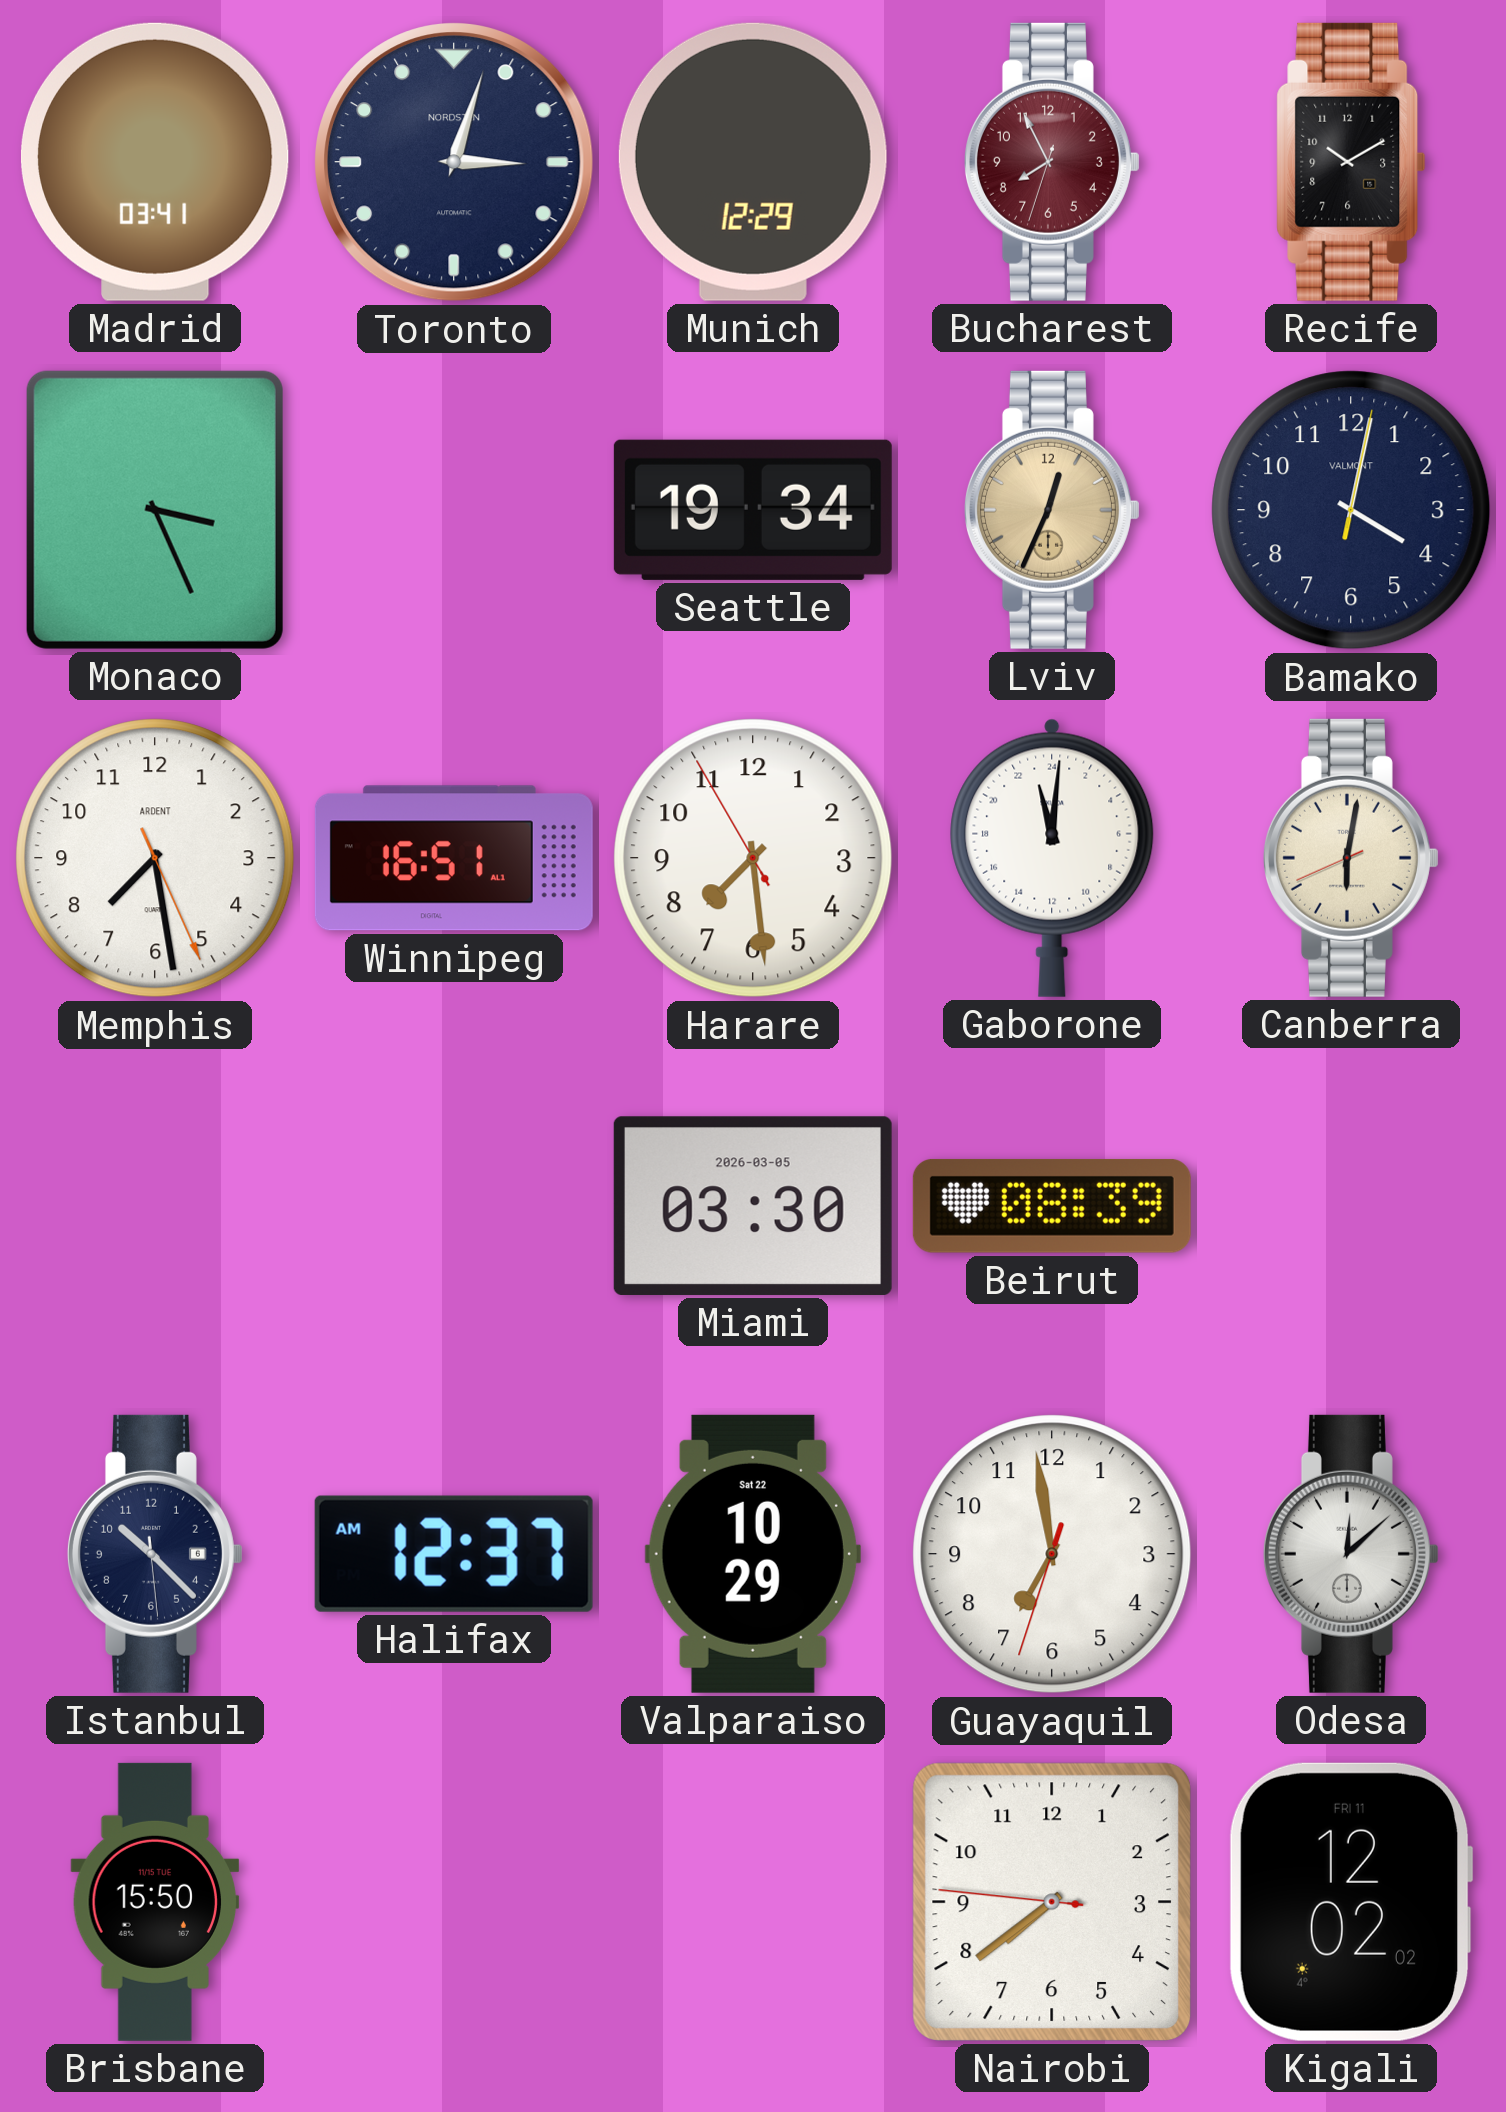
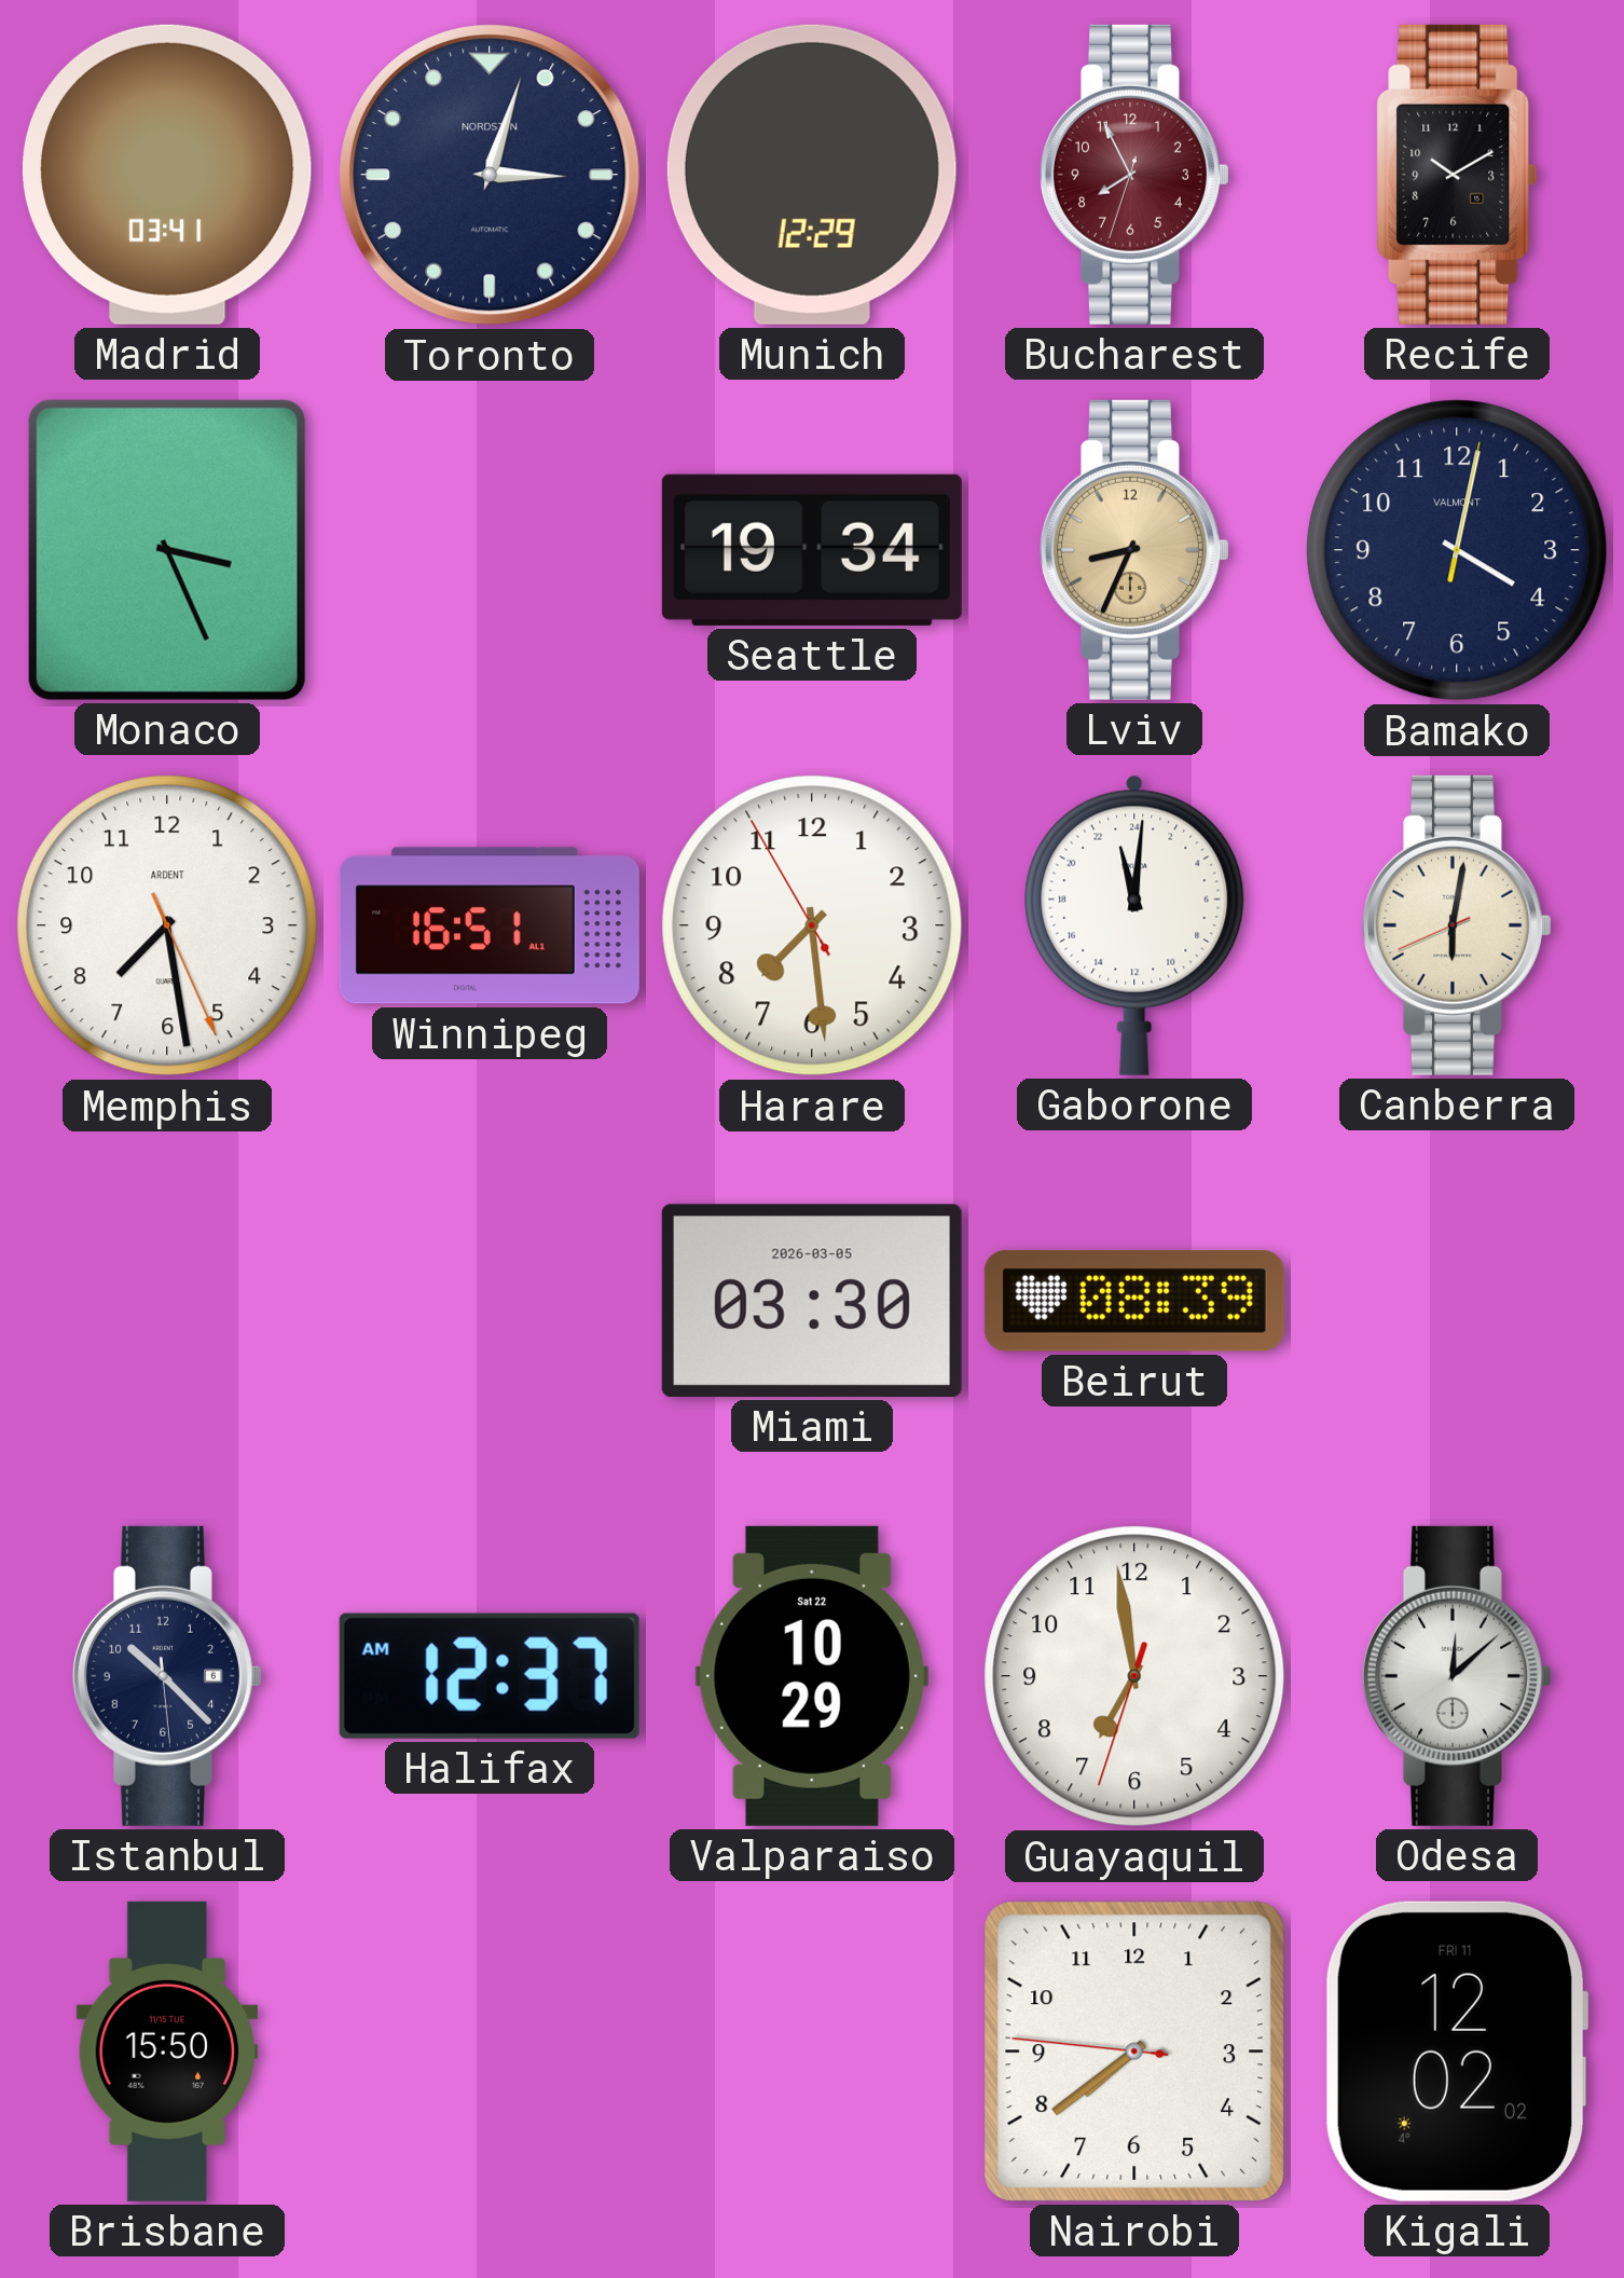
Lviv: 12:34 -> 8:34
